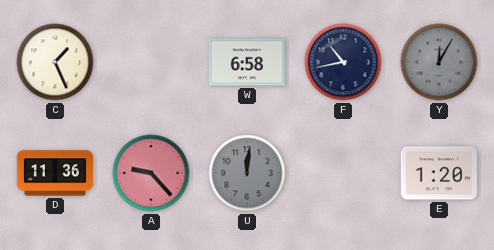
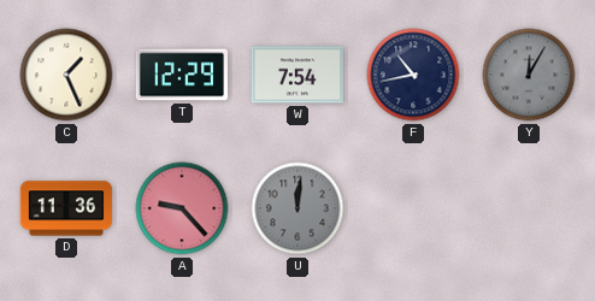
T: none -> 12:29
W: 6:58 -> 7:54
E: 1:20 -> none
